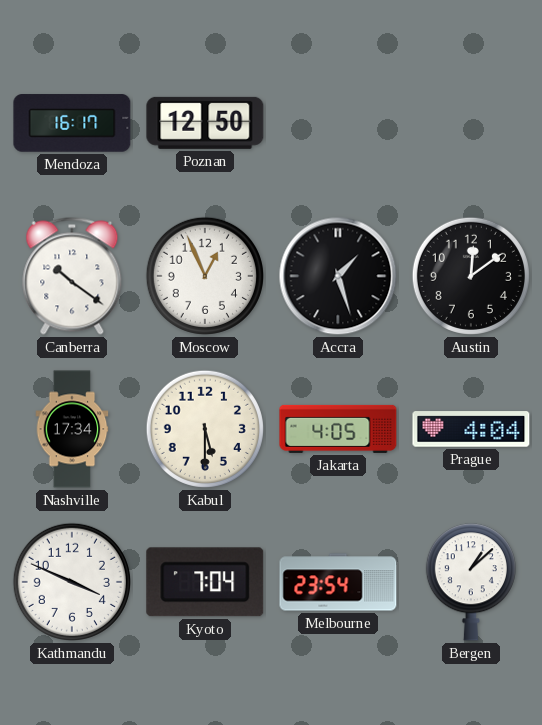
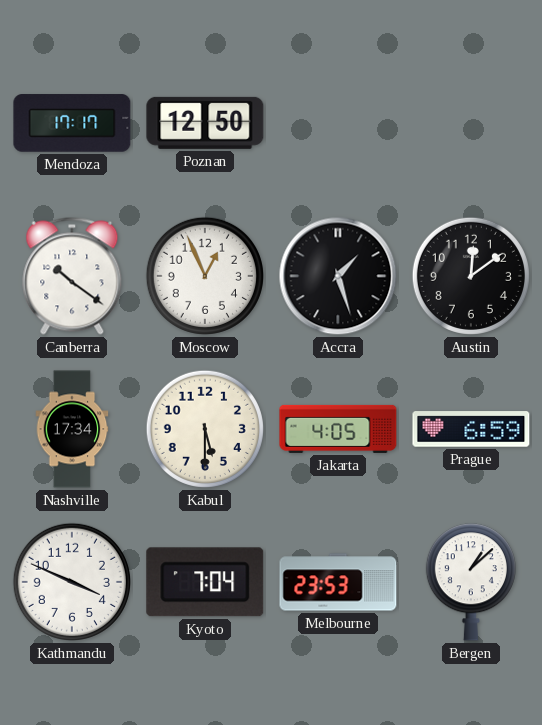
Mendoza: 16:17 -> 17:17
Prague: 4:04 -> 6:59
Melbourne: 23:54 -> 23:53
